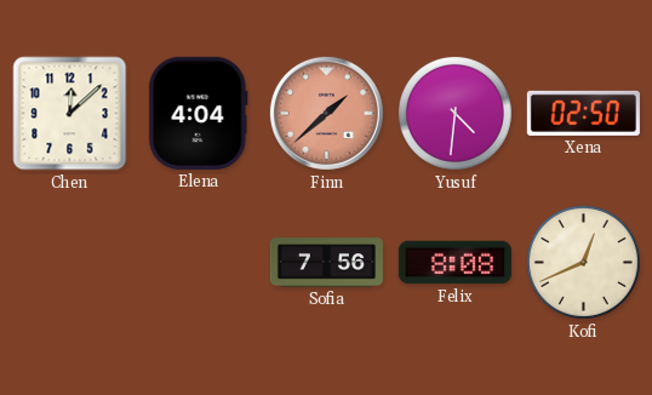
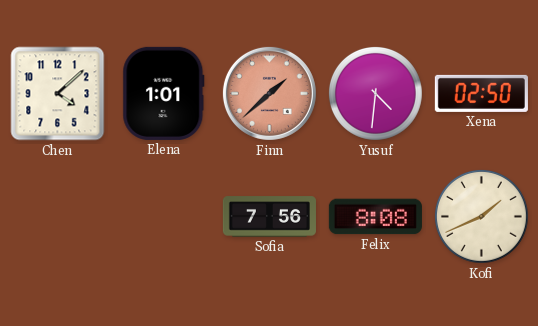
Chen: 12:08 -> 4:08
Elena: 4:04 -> 1:01
Kofi: 12:41 -> 1:41
